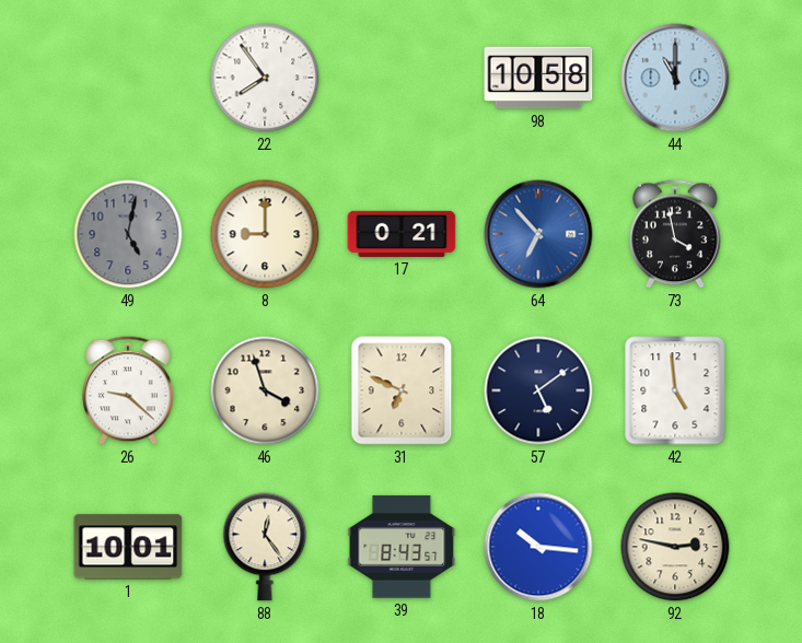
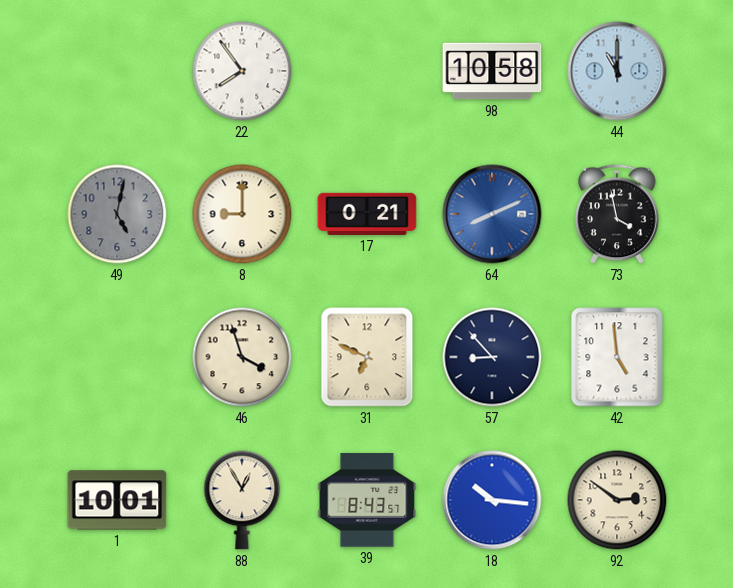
64: 6:53 -> 8:11
26: 9:22 -> none
57: 5:09 -> 8:53
88: 12:24 -> 12:55
92: 2:47 -> 2:51
